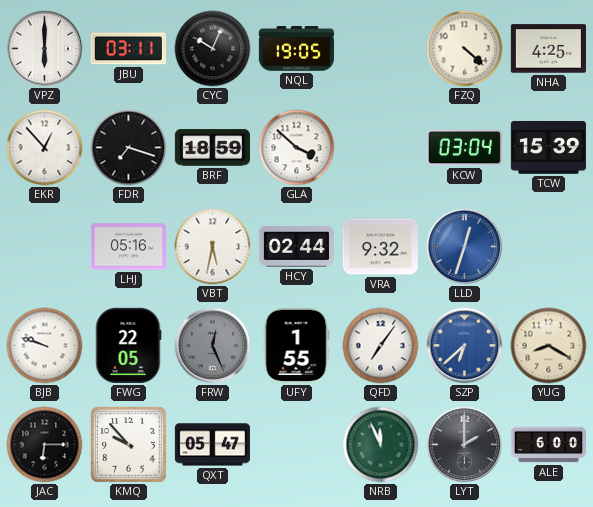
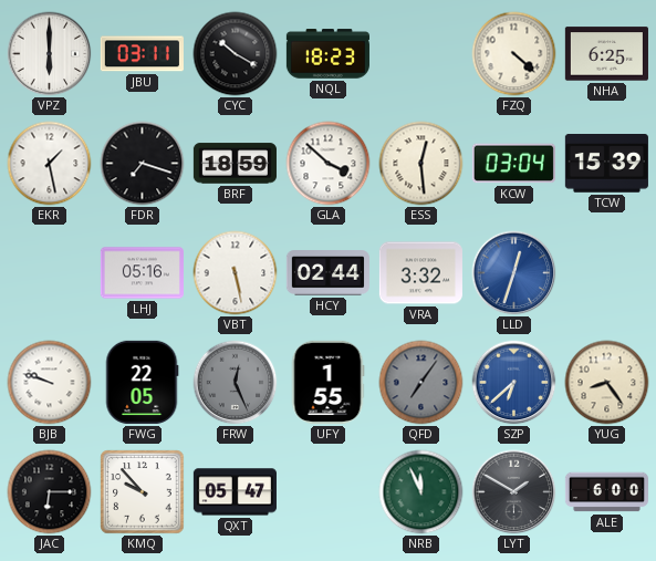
CYC: 10:04 -> 10:20
NQL: 19:05 -> 18:23
NHA: 4:25 -> 6:25
EKR: 12:53 -> 1:28
ESS: none -> 12:29
VBT: 5:32 -> 5:28
VRA: 9:32 -> 3:32
QFD dial: white -> grey
YUG: 8:20 -> 8:24
LYT: 2:00 -> 1:50
